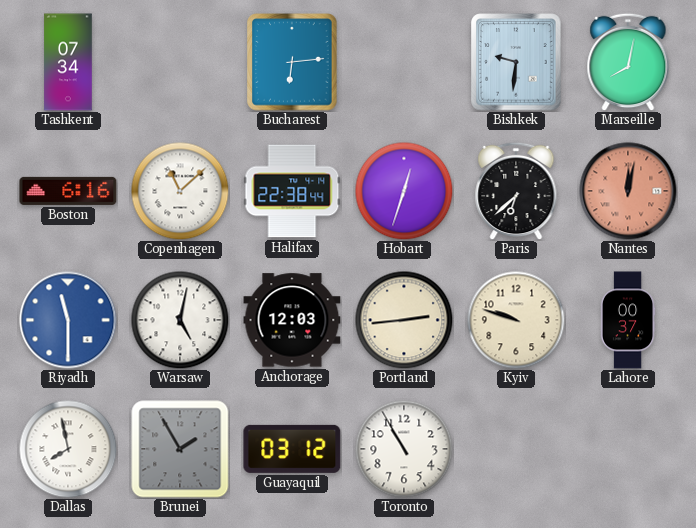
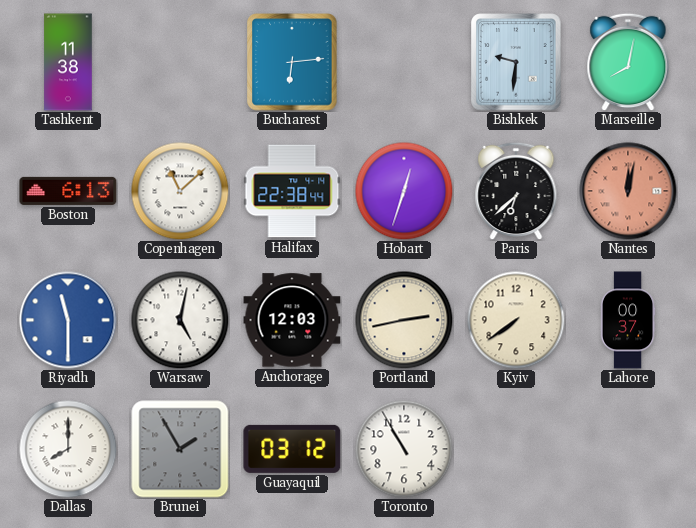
Tashkent: 07:34 -> 11:38
Boston: 6:16 -> 6:13
Portland: 2:44 -> 2:43
Kyiv: 9:48 -> 7:39
Dallas: 7:58 -> 8:00
